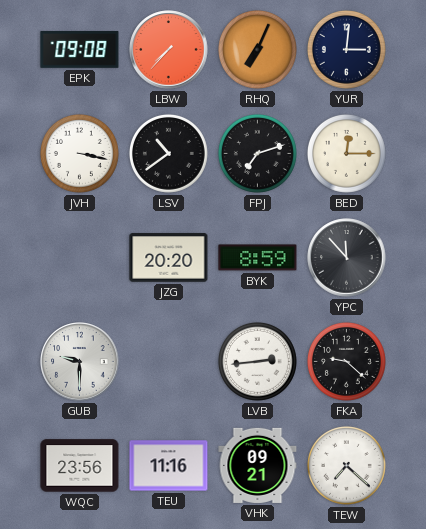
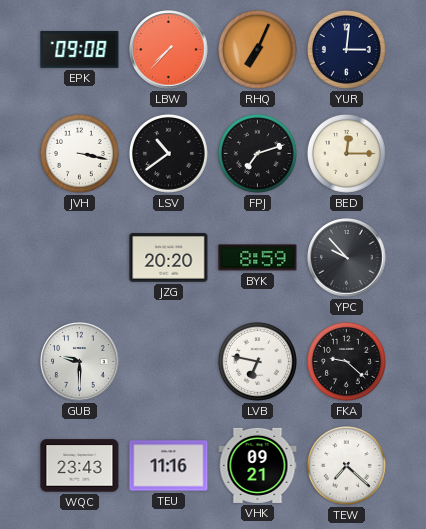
YPC: 11:53 -> 9:53
LVB: 2:44 -> 6:47
WQC: 23:56 -> 23:43
